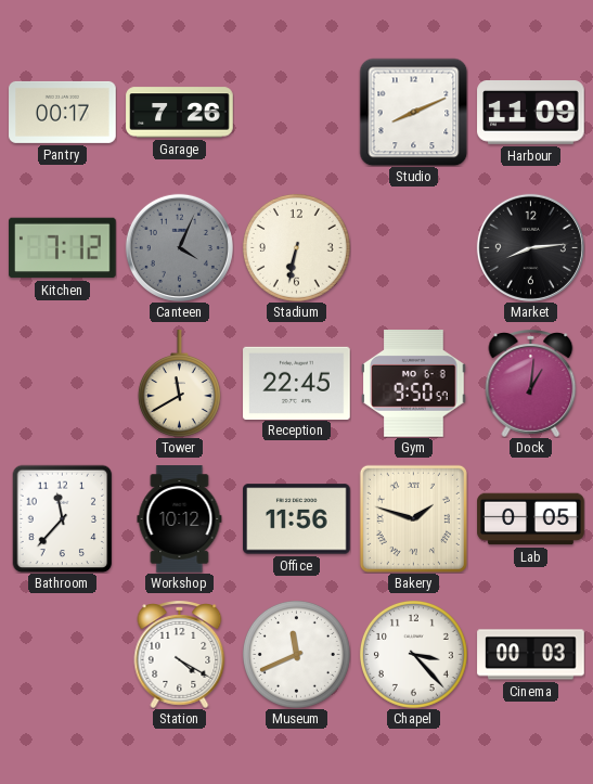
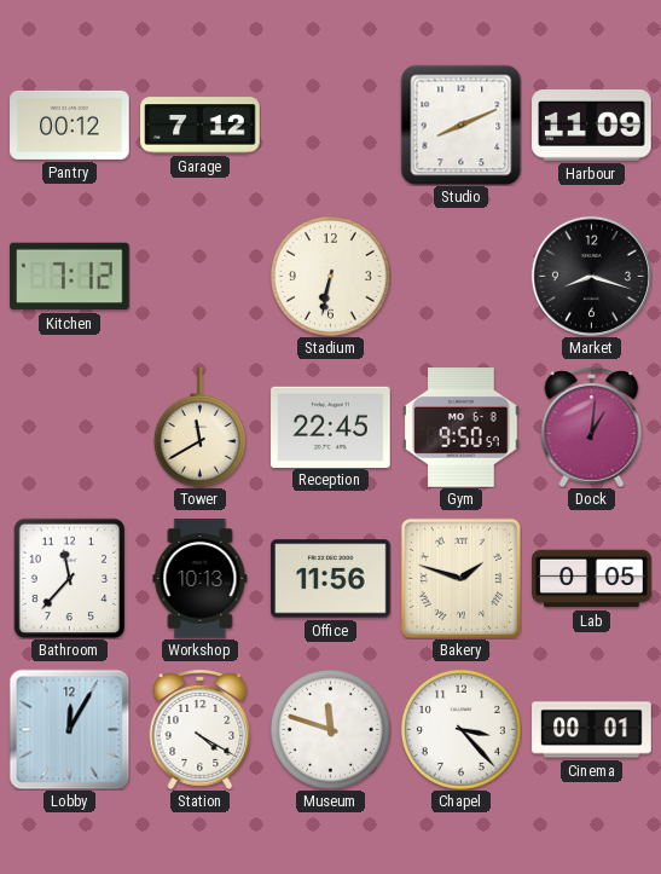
Pantry: 00:17 -> 00:12
Garage: 7:26 -> 7:12
Canteen: 4:04 -> none
Market: 8:14 -> 8:18
Workshop: 10:12 -> 10:13
Lobby: none -> 12:05
Museum: 11:41 -> 11:48
Cinema: 00:03 -> 00:01
